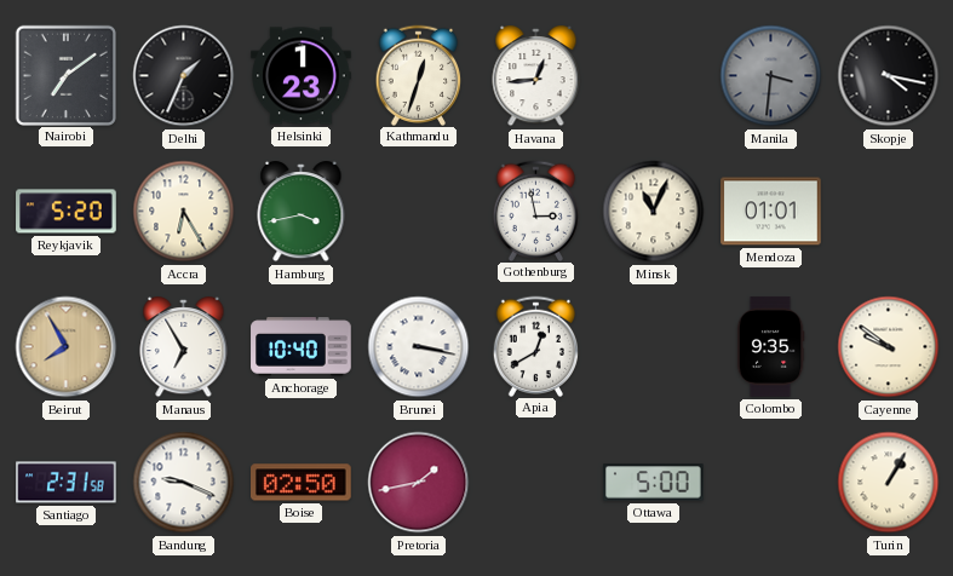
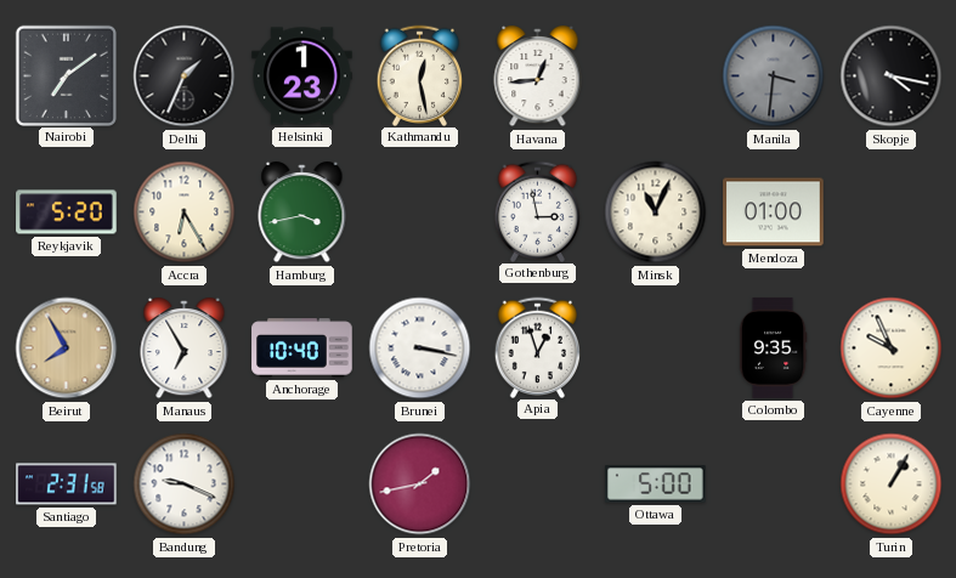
Kathmandu: 12:33 -> 12:28
Mendoza: 01:01 -> 01:00
Apia: 12:40 -> 12:57
Cayenne: 9:51 -> 9:56
Boise: 02:50 -> none
